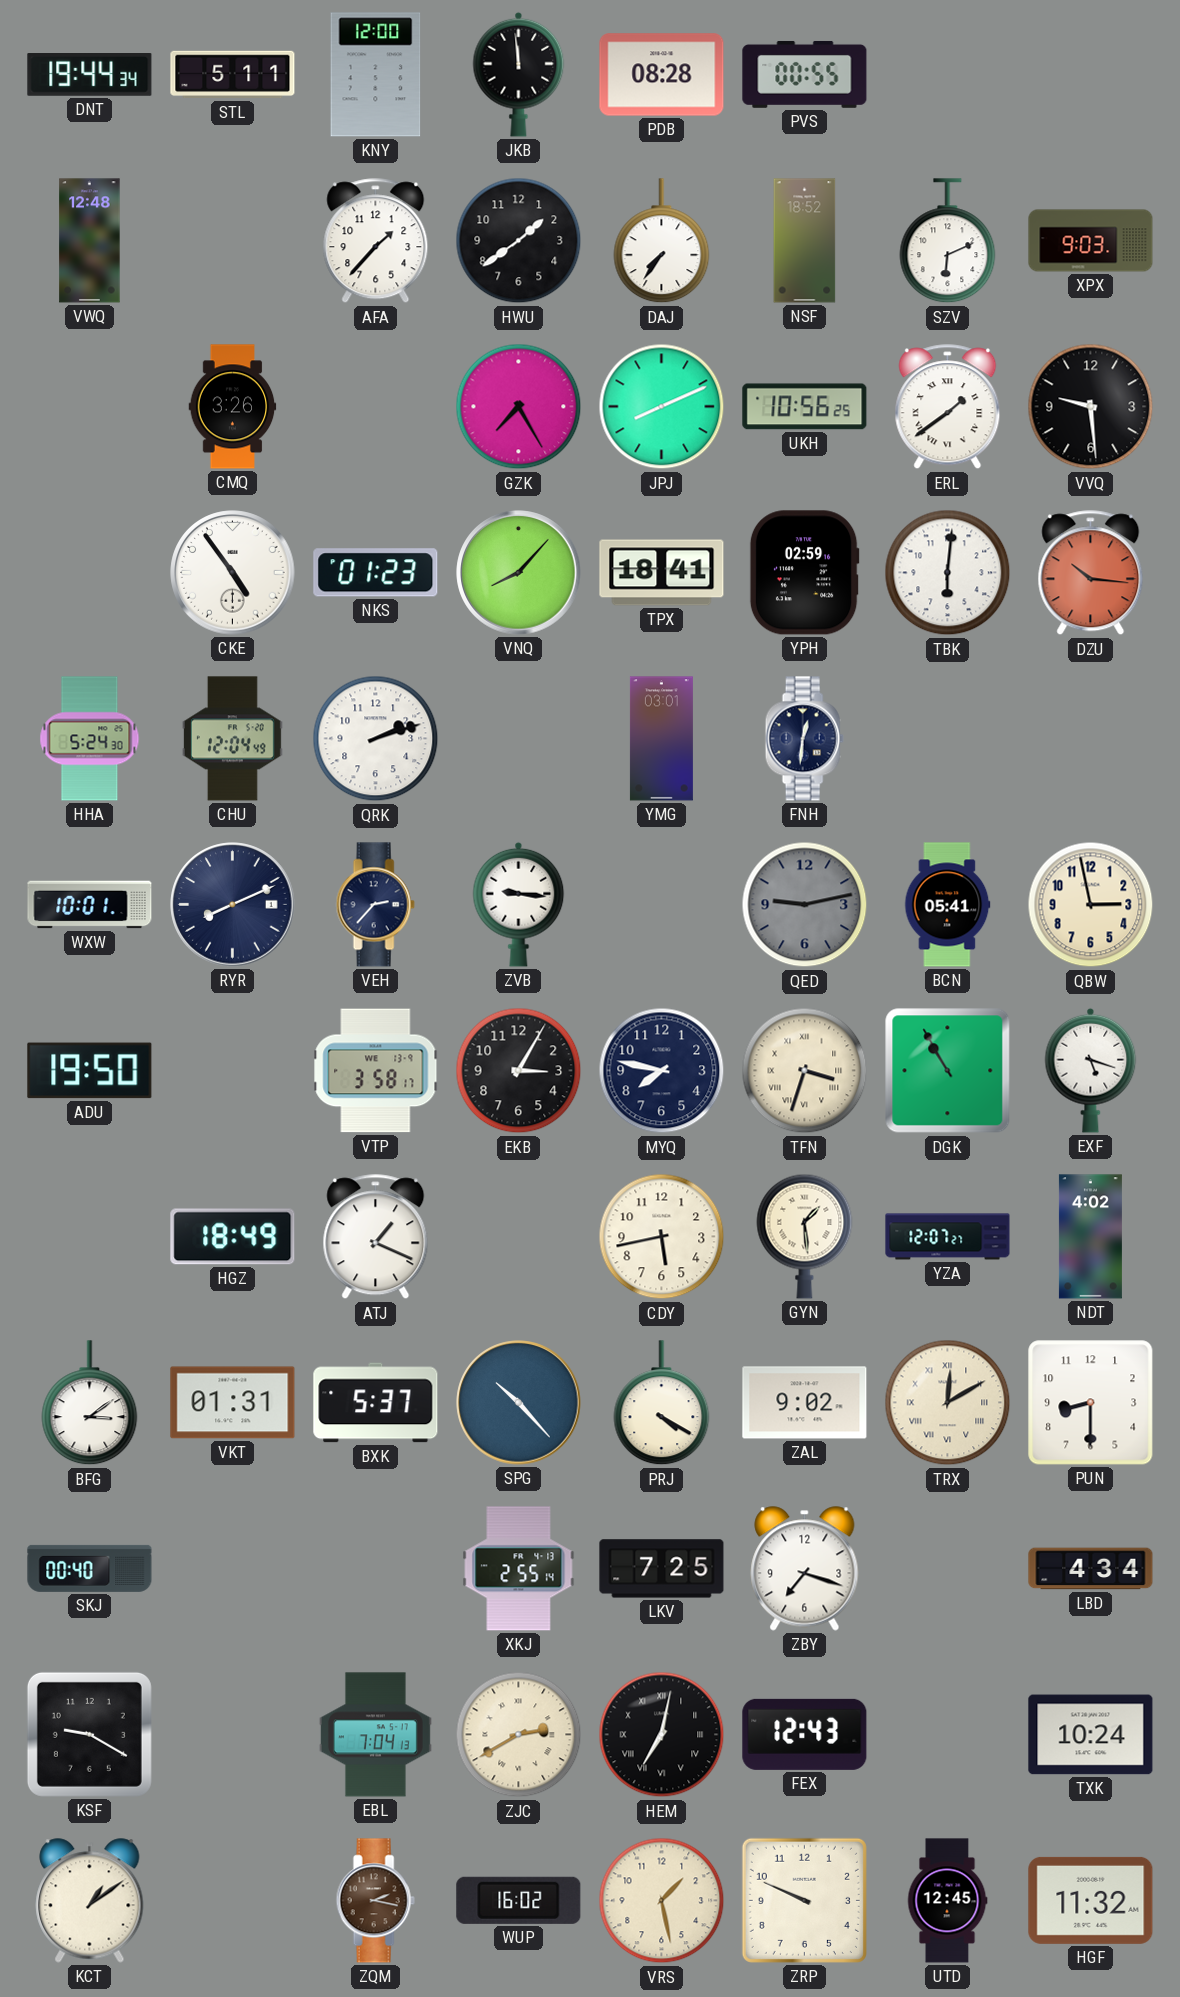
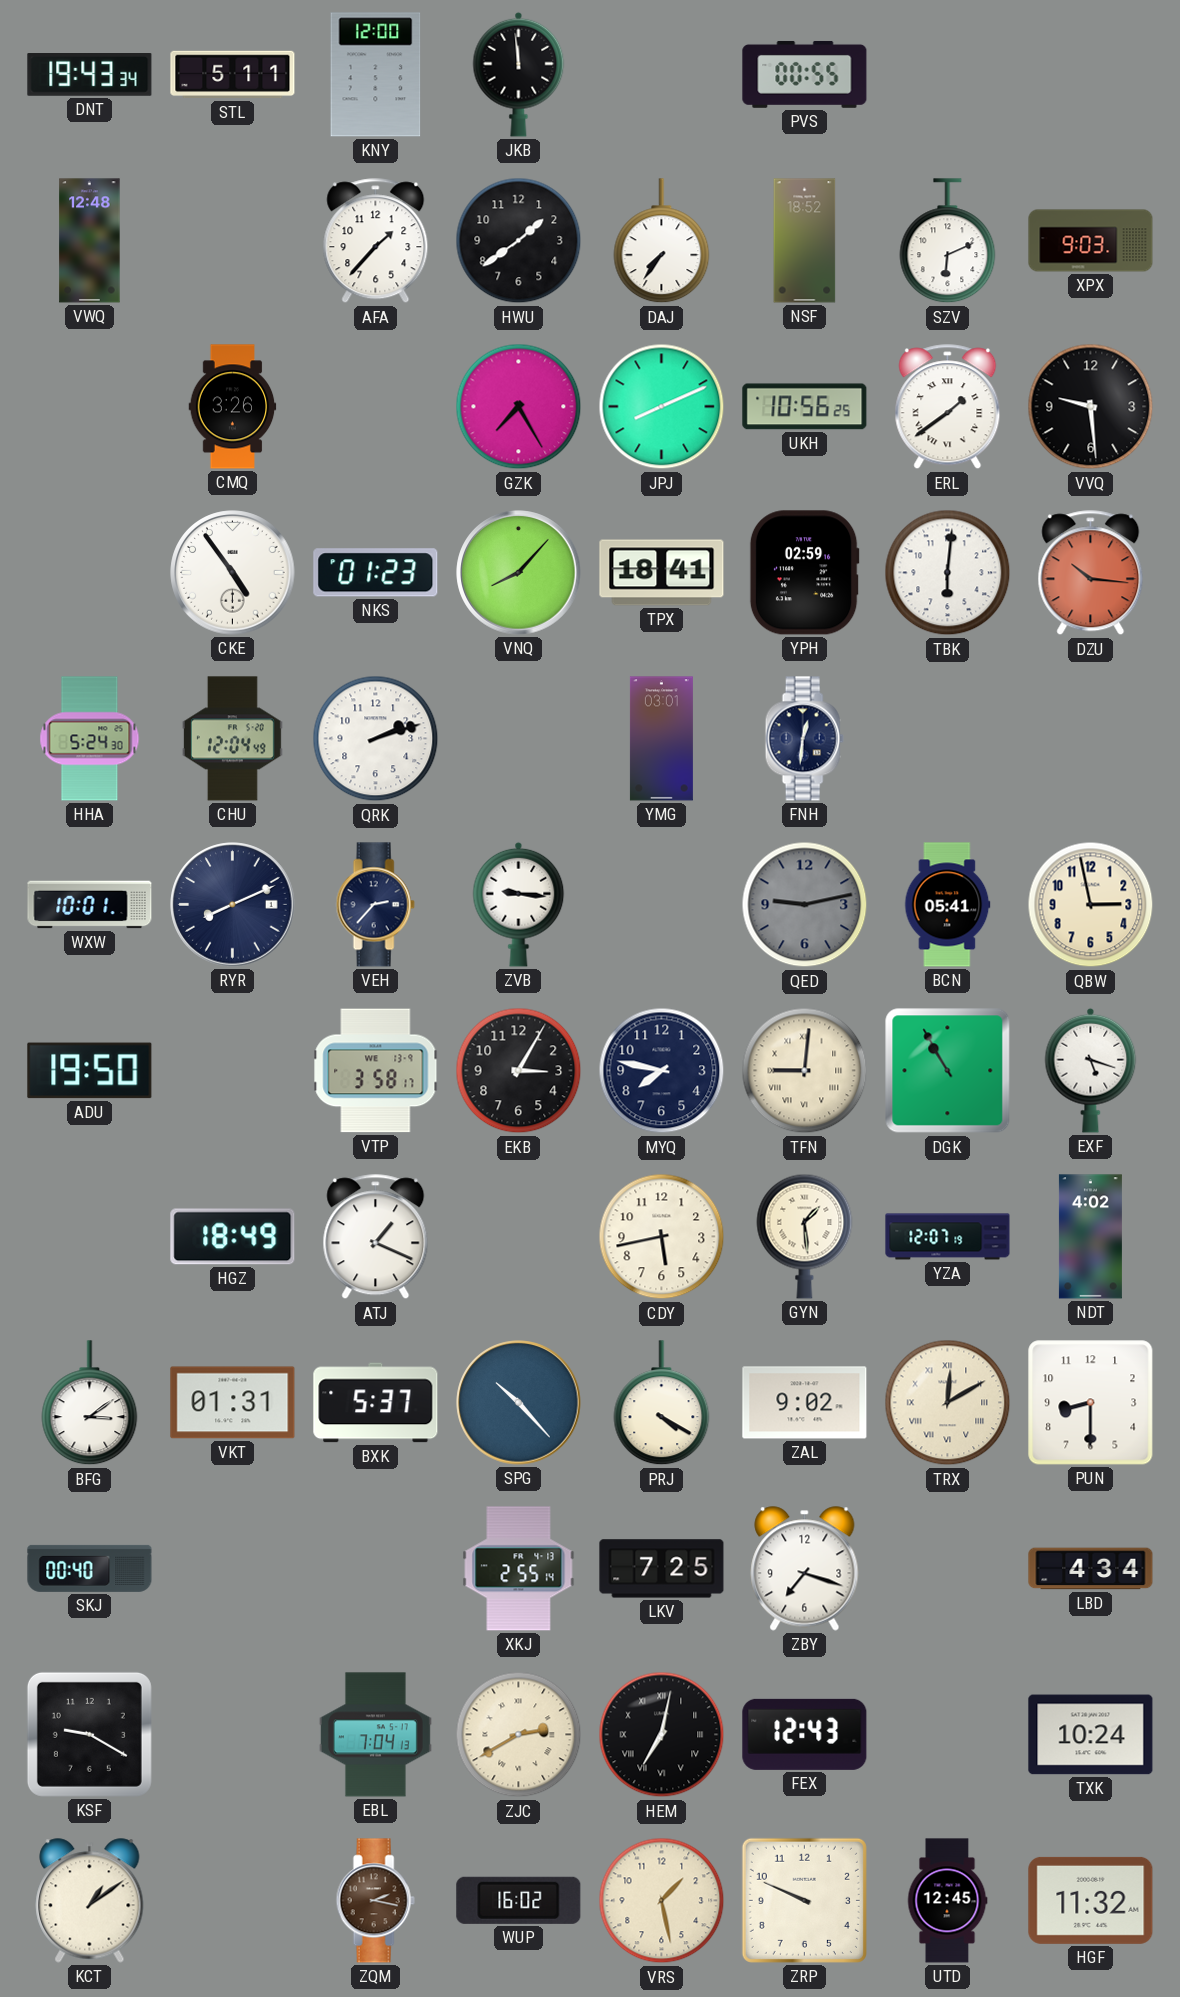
DNT: 19:44 -> 19:43
PDB: 08:28 -> none
TFN: 3:33 -> 9:01
YZA: 12:07:27 -> 12:07:19
